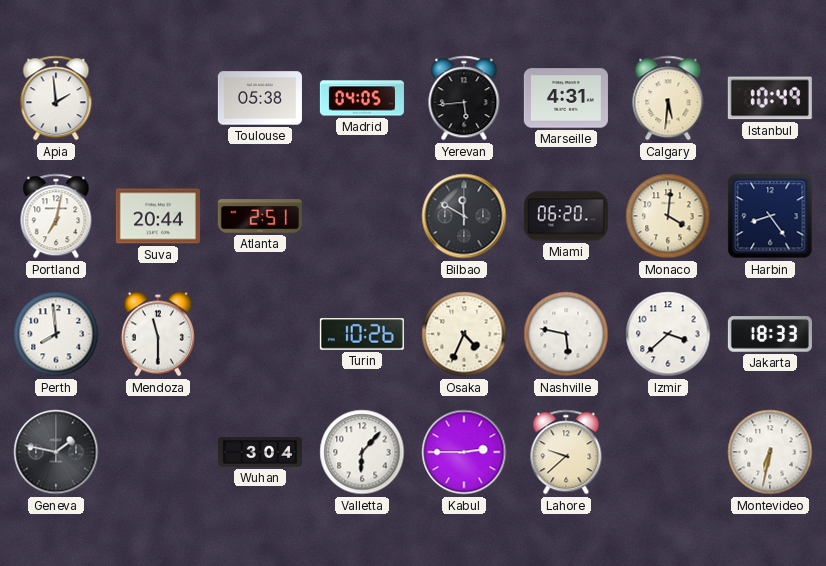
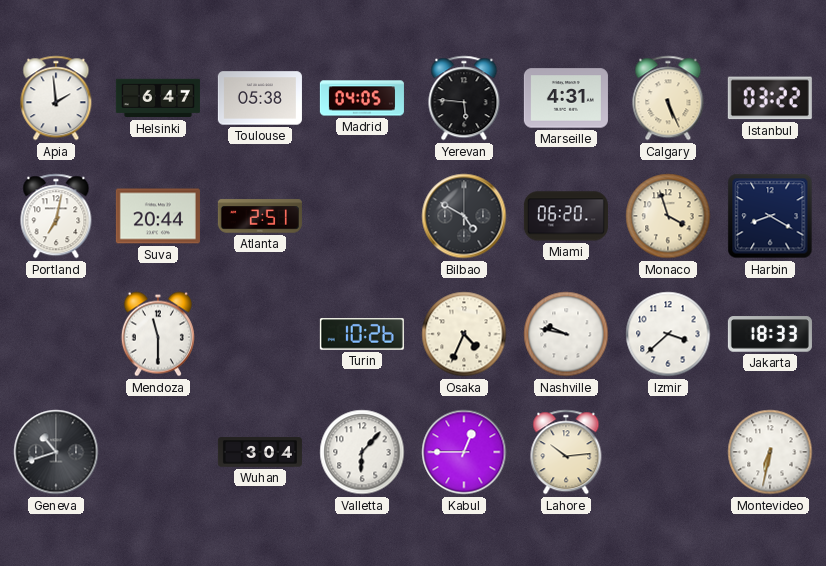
Helsinki: none -> 6:47
Yerevan: 5:44 -> 5:46
Calgary: 5:31 -> 5:26
Istanbul: 10:49 -> 03:22
Bilbao: 11:50 -> 4:50
Monaco: 4:01 -> 3:57
Harbin: 8:24 -> 8:20
Perth: 7:59 -> none
Nashville: 5:47 -> 9:47
Geneva: 1:47 -> 10:42
Kabul: 2:45 -> 12:45
Lahore: 9:38 -> 10:14
